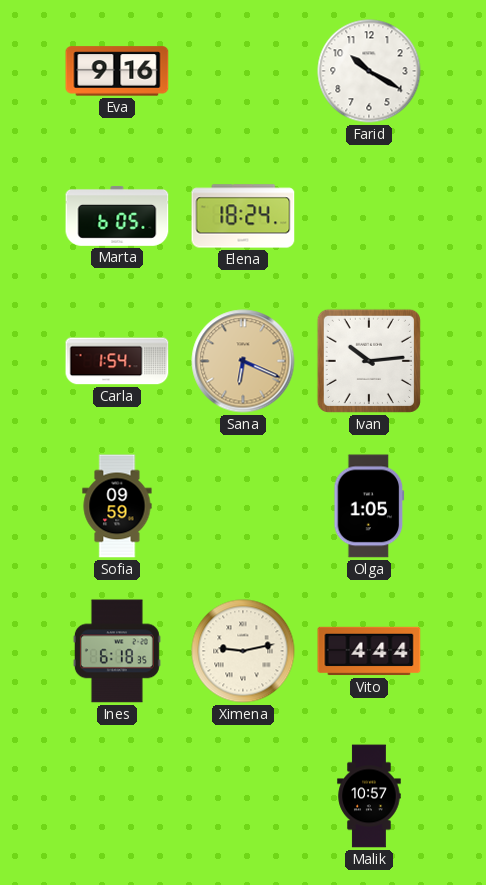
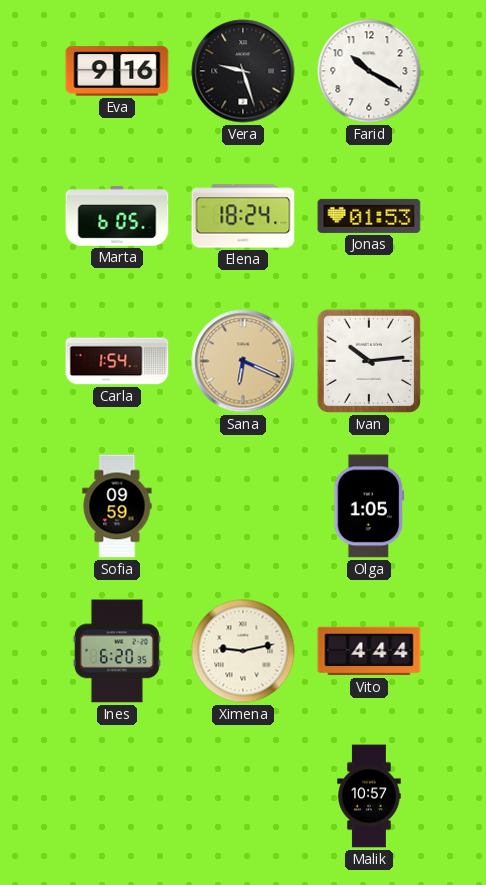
Vera: none -> 9:27
Jonas: none -> 01:53
Ines: 6:18 -> 6:20
